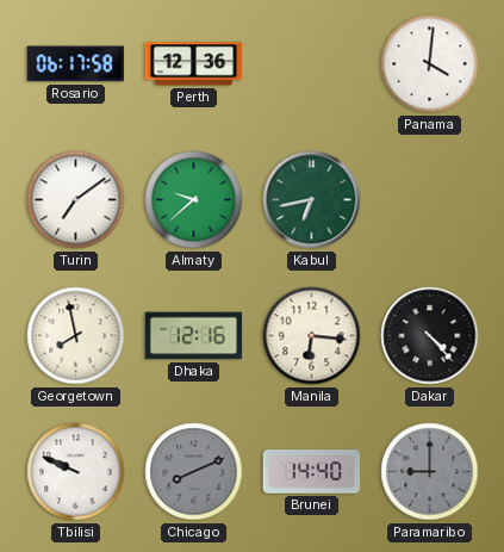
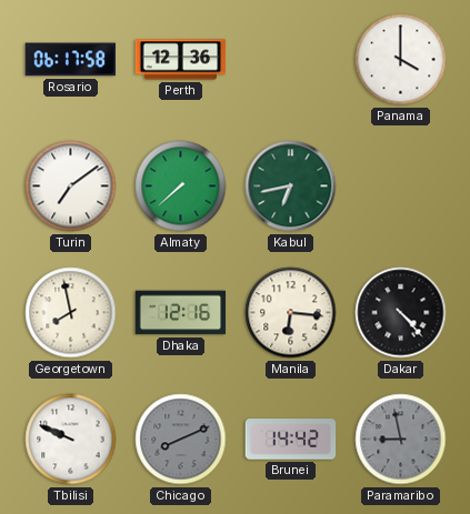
Panama: 4:01 -> 4:00
Almaty: 9:38 -> 7:38
Brunei: 14:40 -> 14:42
Paramaribo: 9:00 -> 8:58
